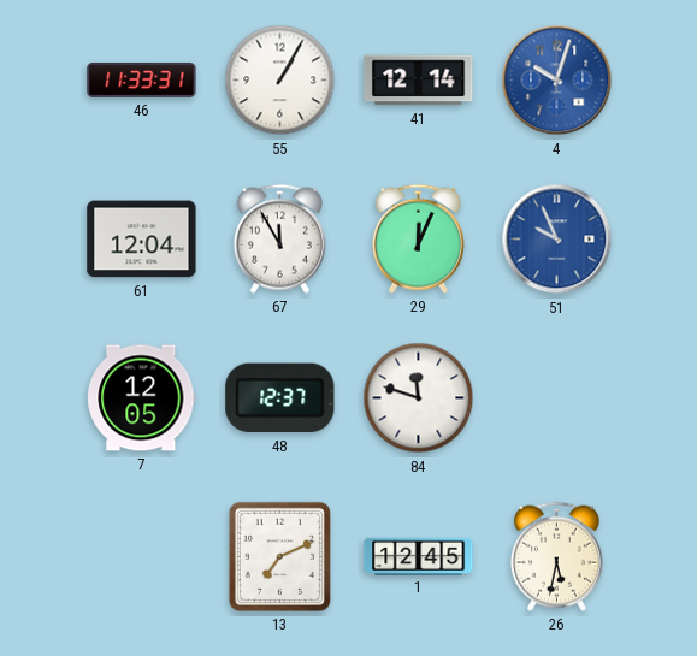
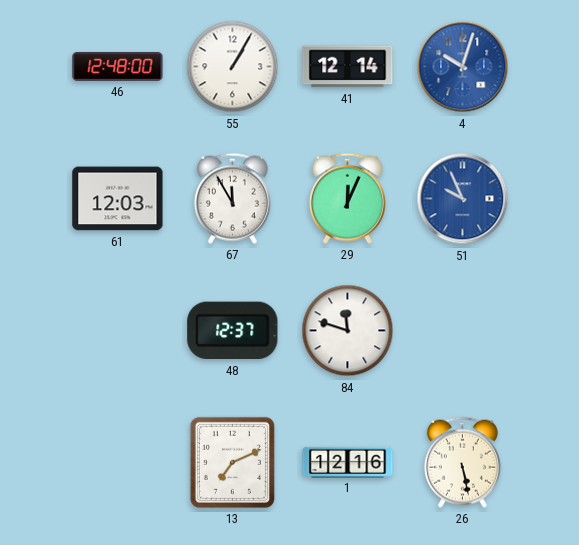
46: 11:33 -> 12:48
61: 12:04 -> 12:03
7: 12:05 -> none
1: 12:45 -> 12:16
26: 5:32 -> 5:28
